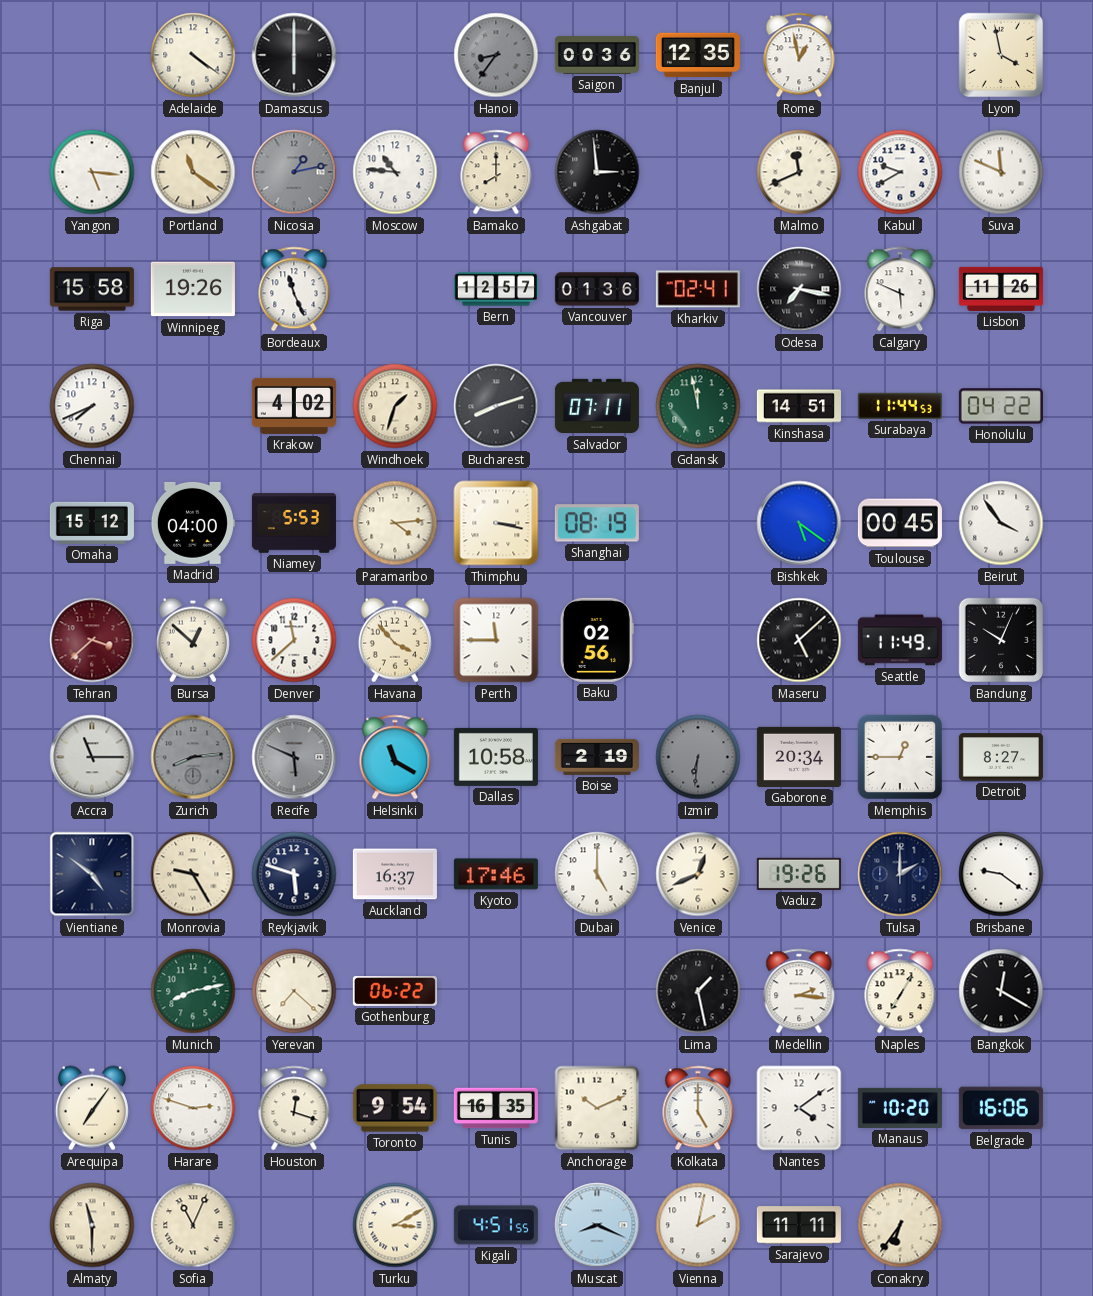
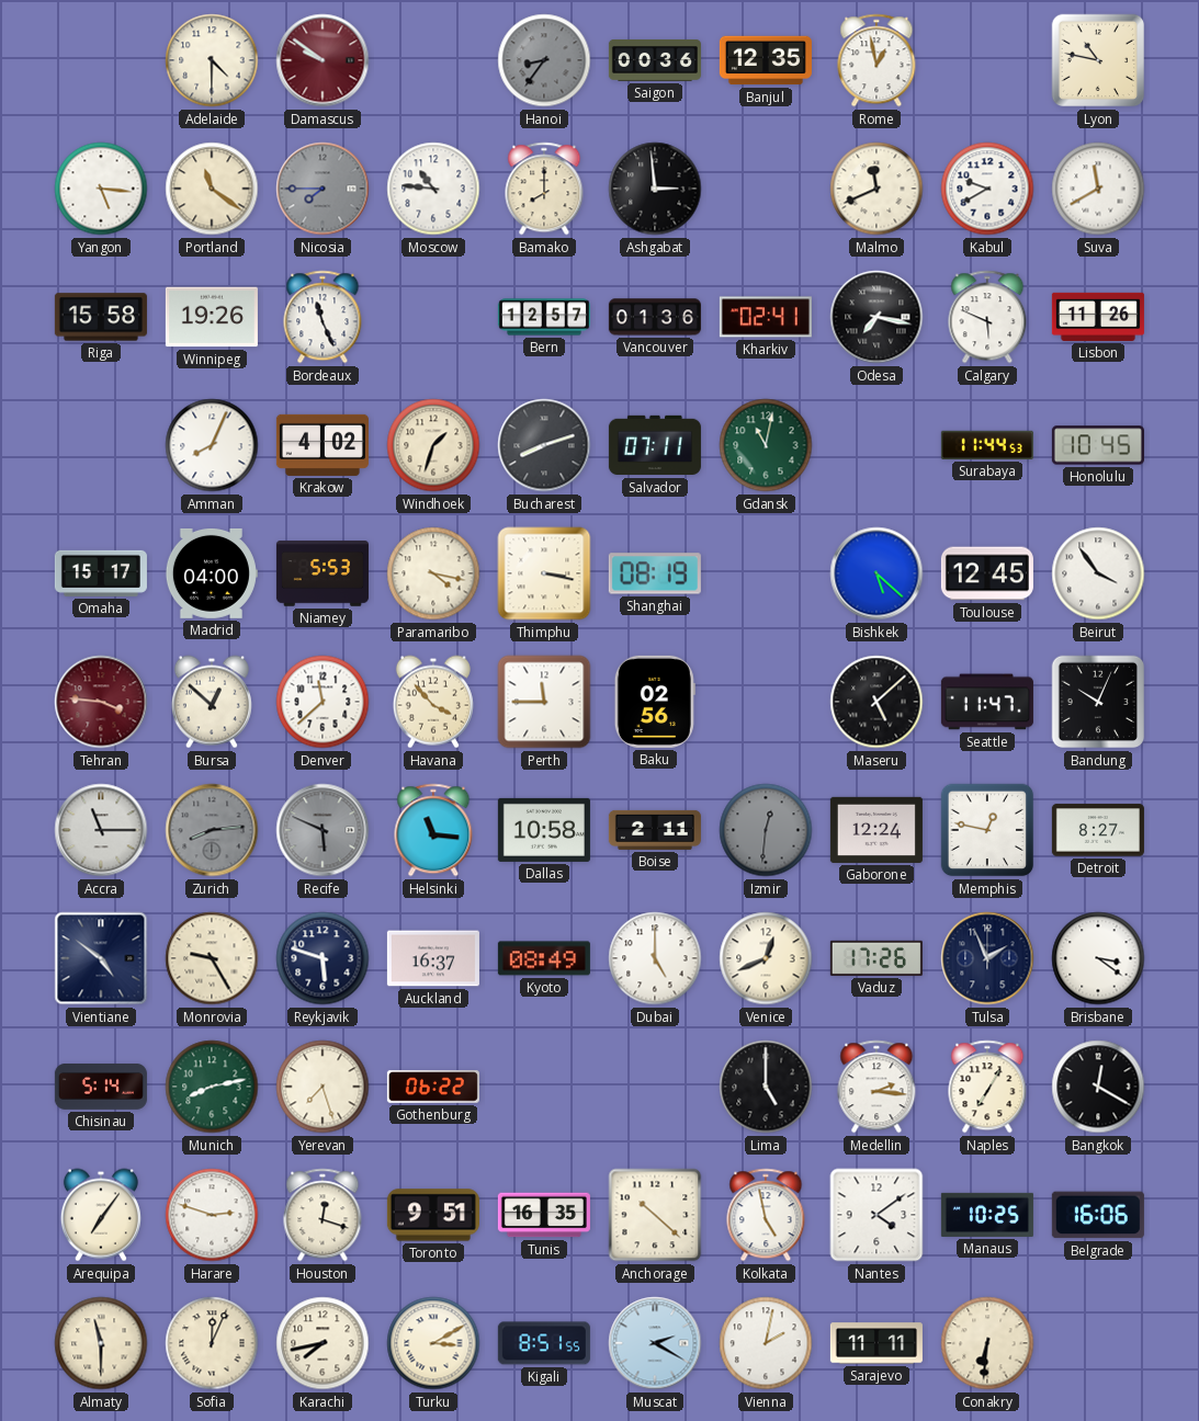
Adelaide: 4:21 -> 4:30
Damascus: 6:00 -> 9:51
Damascus dial: black -> burgundy
Lyon: 3:58 -> 10:47
Nicosia: 1:13 -> 7:45
Suva: 11:49 -> 11:40
Chennai: 7:41 -> none
Amman: none -> 8:04
Gdansk: 11:58 -> 11:02
Kinshasa: 14:51 -> none
Honolulu: 04:22 -> 10:45
Omaha: 15:12 -> 15:17
Paramaribo: 4:14 -> 4:17
Bishkek: 5:21 -> 5:22
Toulouse: 00:45 -> 12:45
Tehran: 3:38 -> 3:46
Seattle: 11:49 -> 11:47
Helsinki: 11:20 -> 11:16
Boise: 2:19 -> 2:11
Izmir: 6:31 -> 12:31
Gaborone: 20:34 -> 12:24
Memphis: 12:45 -> 12:47
Kyoto: 17:46 -> 08:49
Vaduz: 19:26 -> 17:26
Tulsa: 2:00 -> 1:56
Brisbane: 9:21 -> 3:21
Chisinau: none -> 5:14
Yerevan: 7:22 -> 7:27
Lima: 1:28 -> 5:00
Toronto: 9:54 -> 9:51
Anchorage: 10:11 -> 10:22
Kolkata: 5:00 -> 4:58
Manaus: 10:20 -> 10:25
Sofia: 11:04 -> 12:04
Karachi: none -> 7:43
Kigali: 4:51 -> 8:51
Muscat: 8:19 -> 2:20
Conakry: 6:36 -> 6:31
